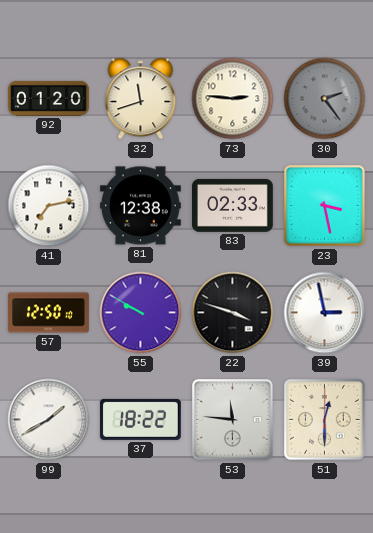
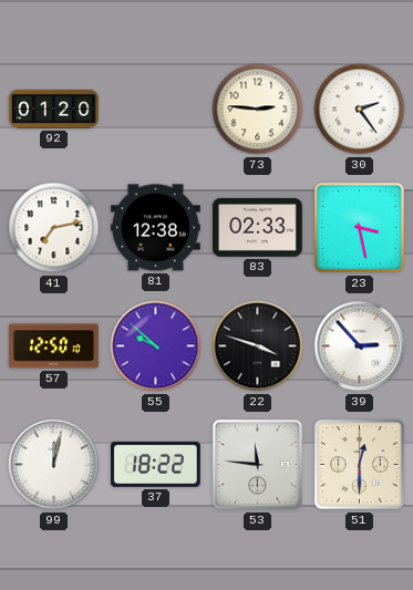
32: 11:42 -> none
30 dial: grey -> white
55: 9:50 -> 9:52
39: 2:58 -> 2:53
99: 1:40 -> 12:02
